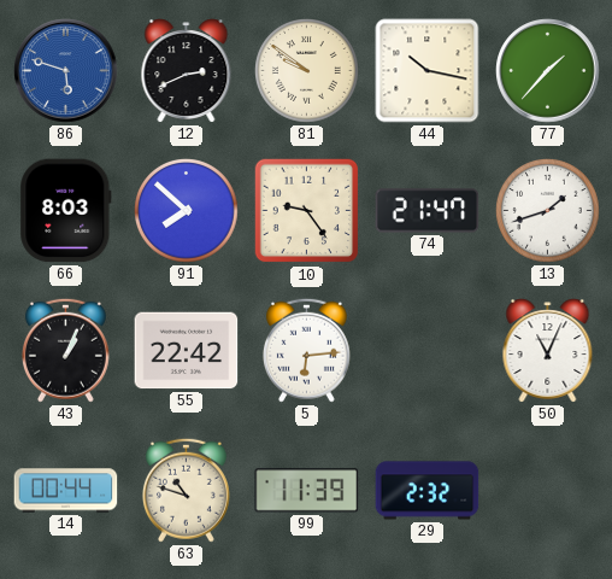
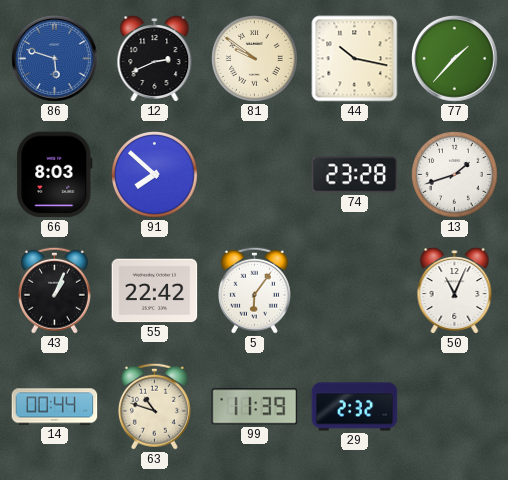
10: 9:24 -> none
74: 21:47 -> 23:28
5: 6:14 -> 6:06
